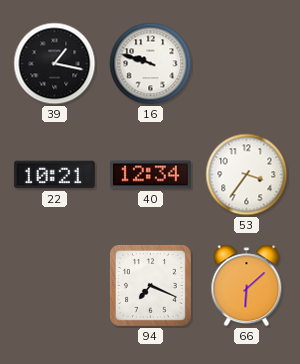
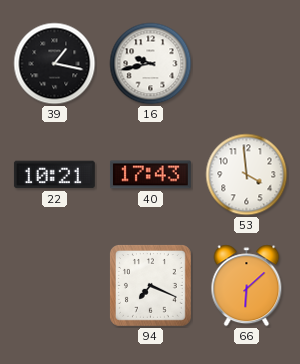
16: 9:48 -> 9:43
40: 12:34 -> 17:43
53: 3:36 -> 3:59
